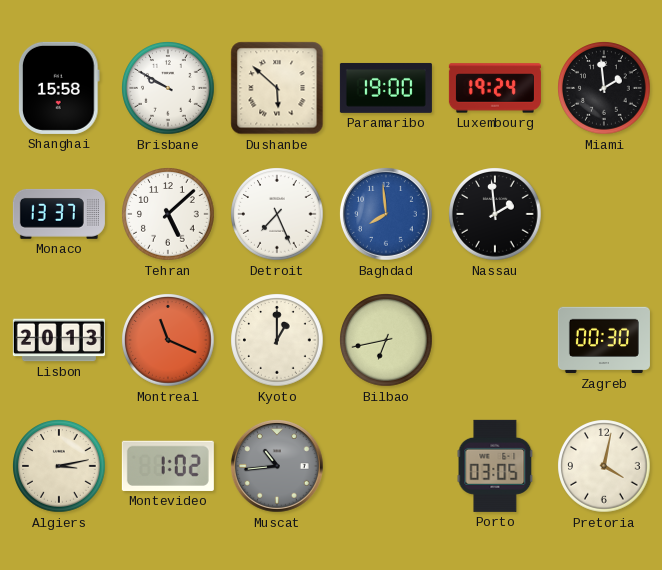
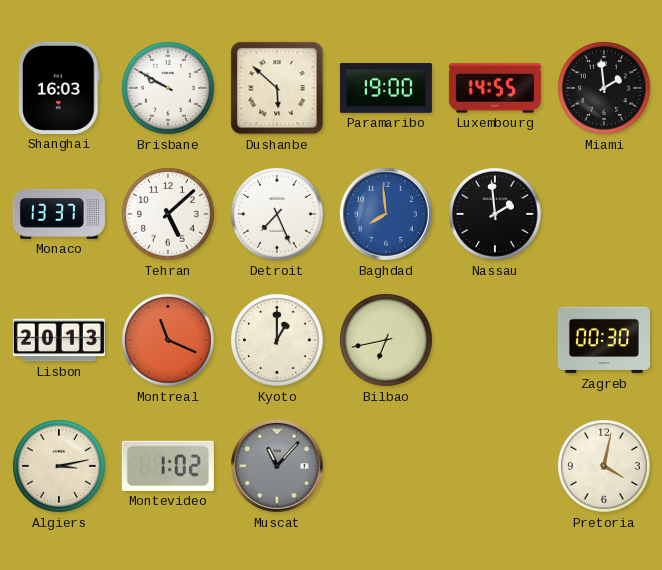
Shanghai: 15:58 -> 16:03
Luxembourg: 19:24 -> 14:55
Muscat: 10:44 -> 11:07
Porto: 03:05 -> none
